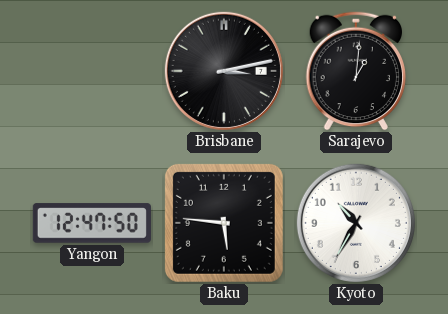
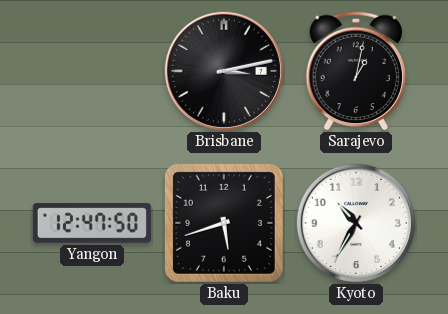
Sarajevo: 1:01 -> 1:02
Baku: 5:46 -> 5:42
